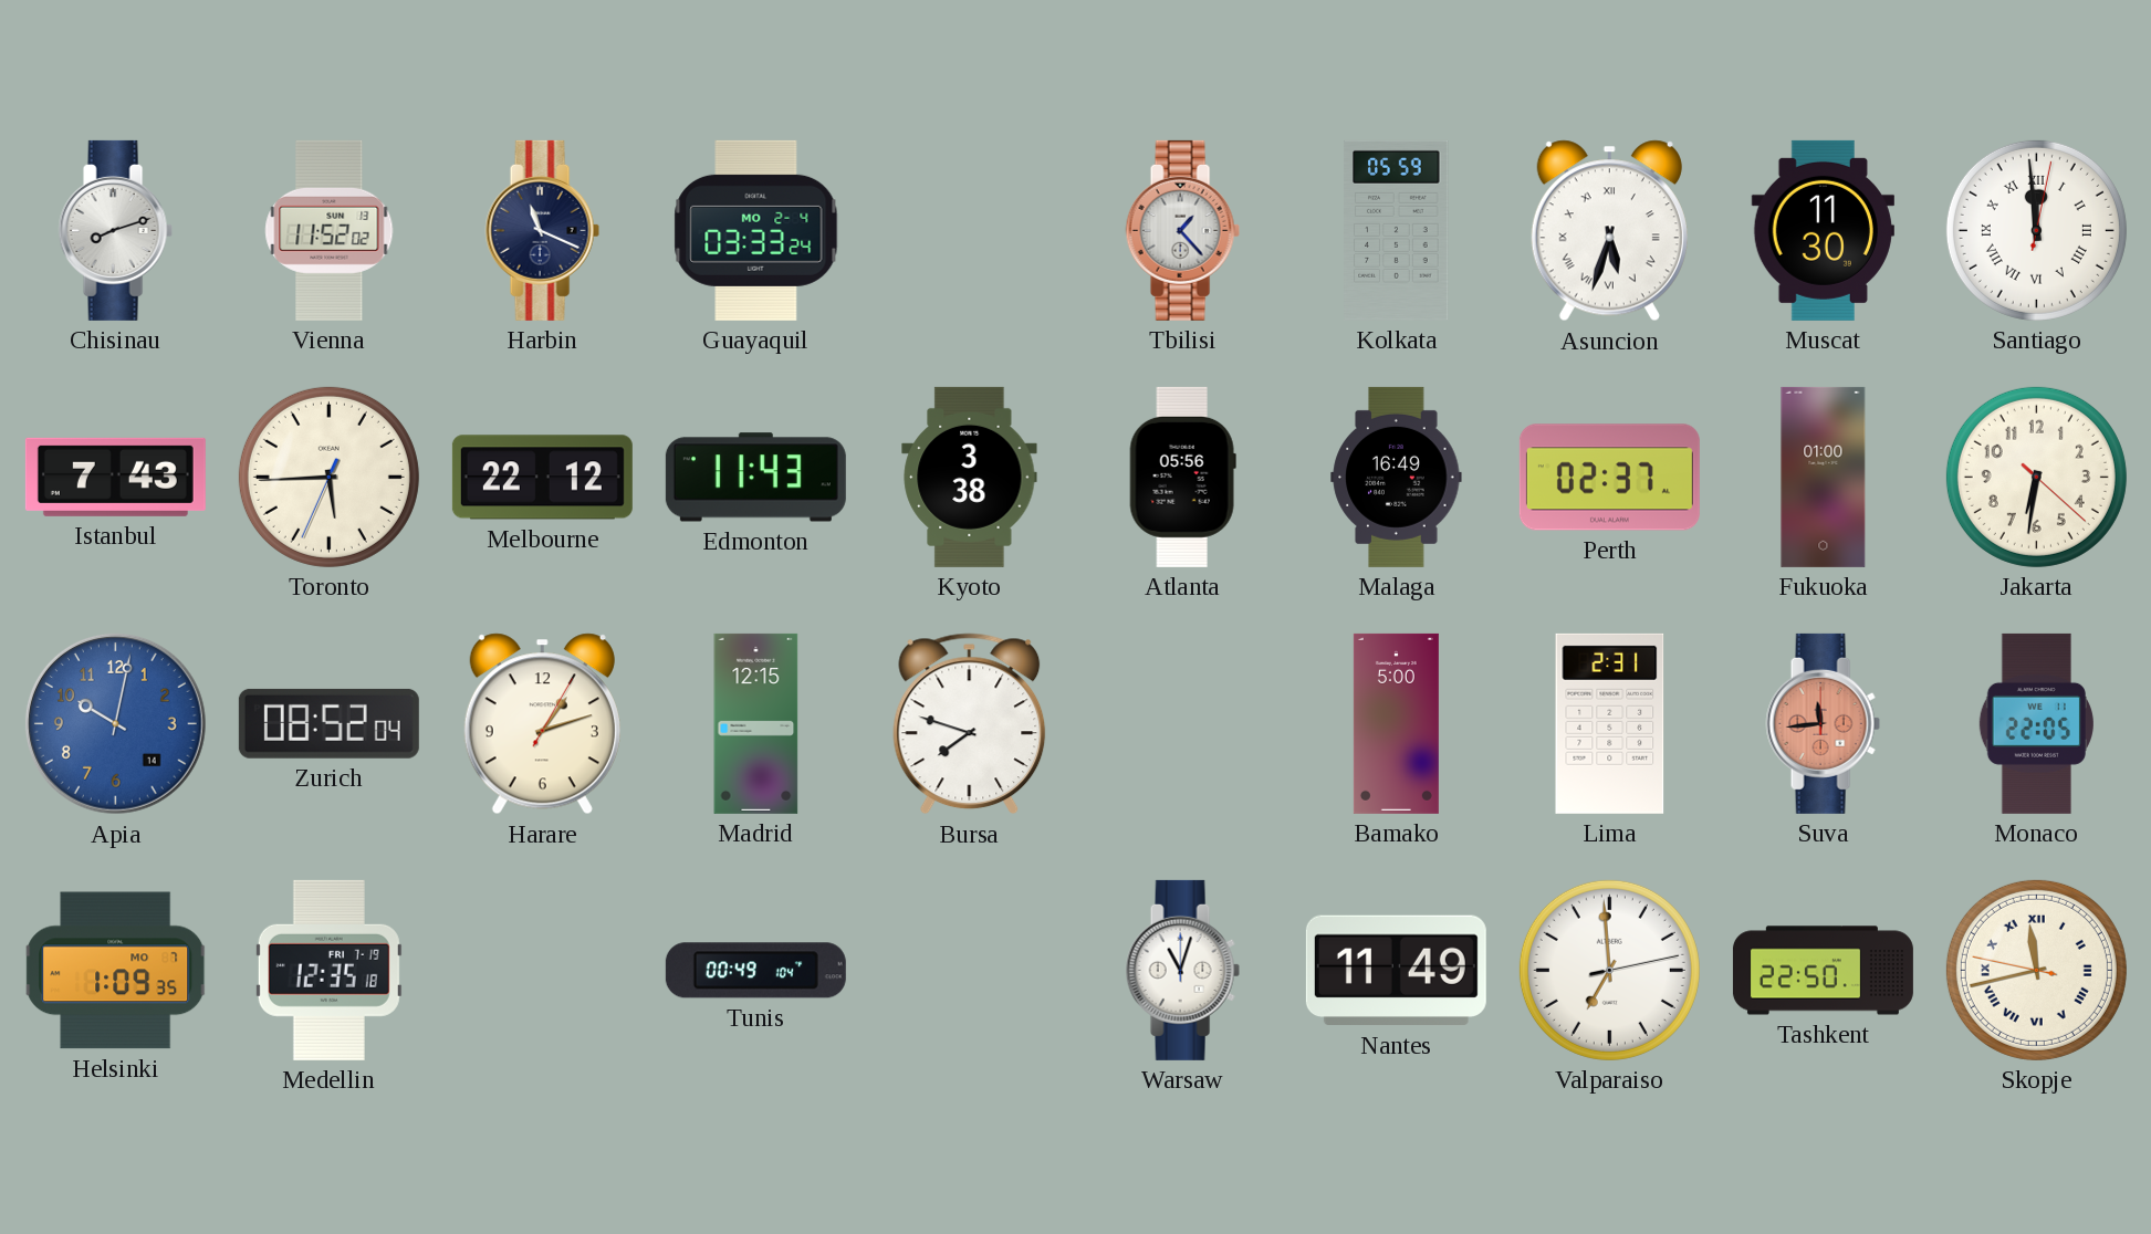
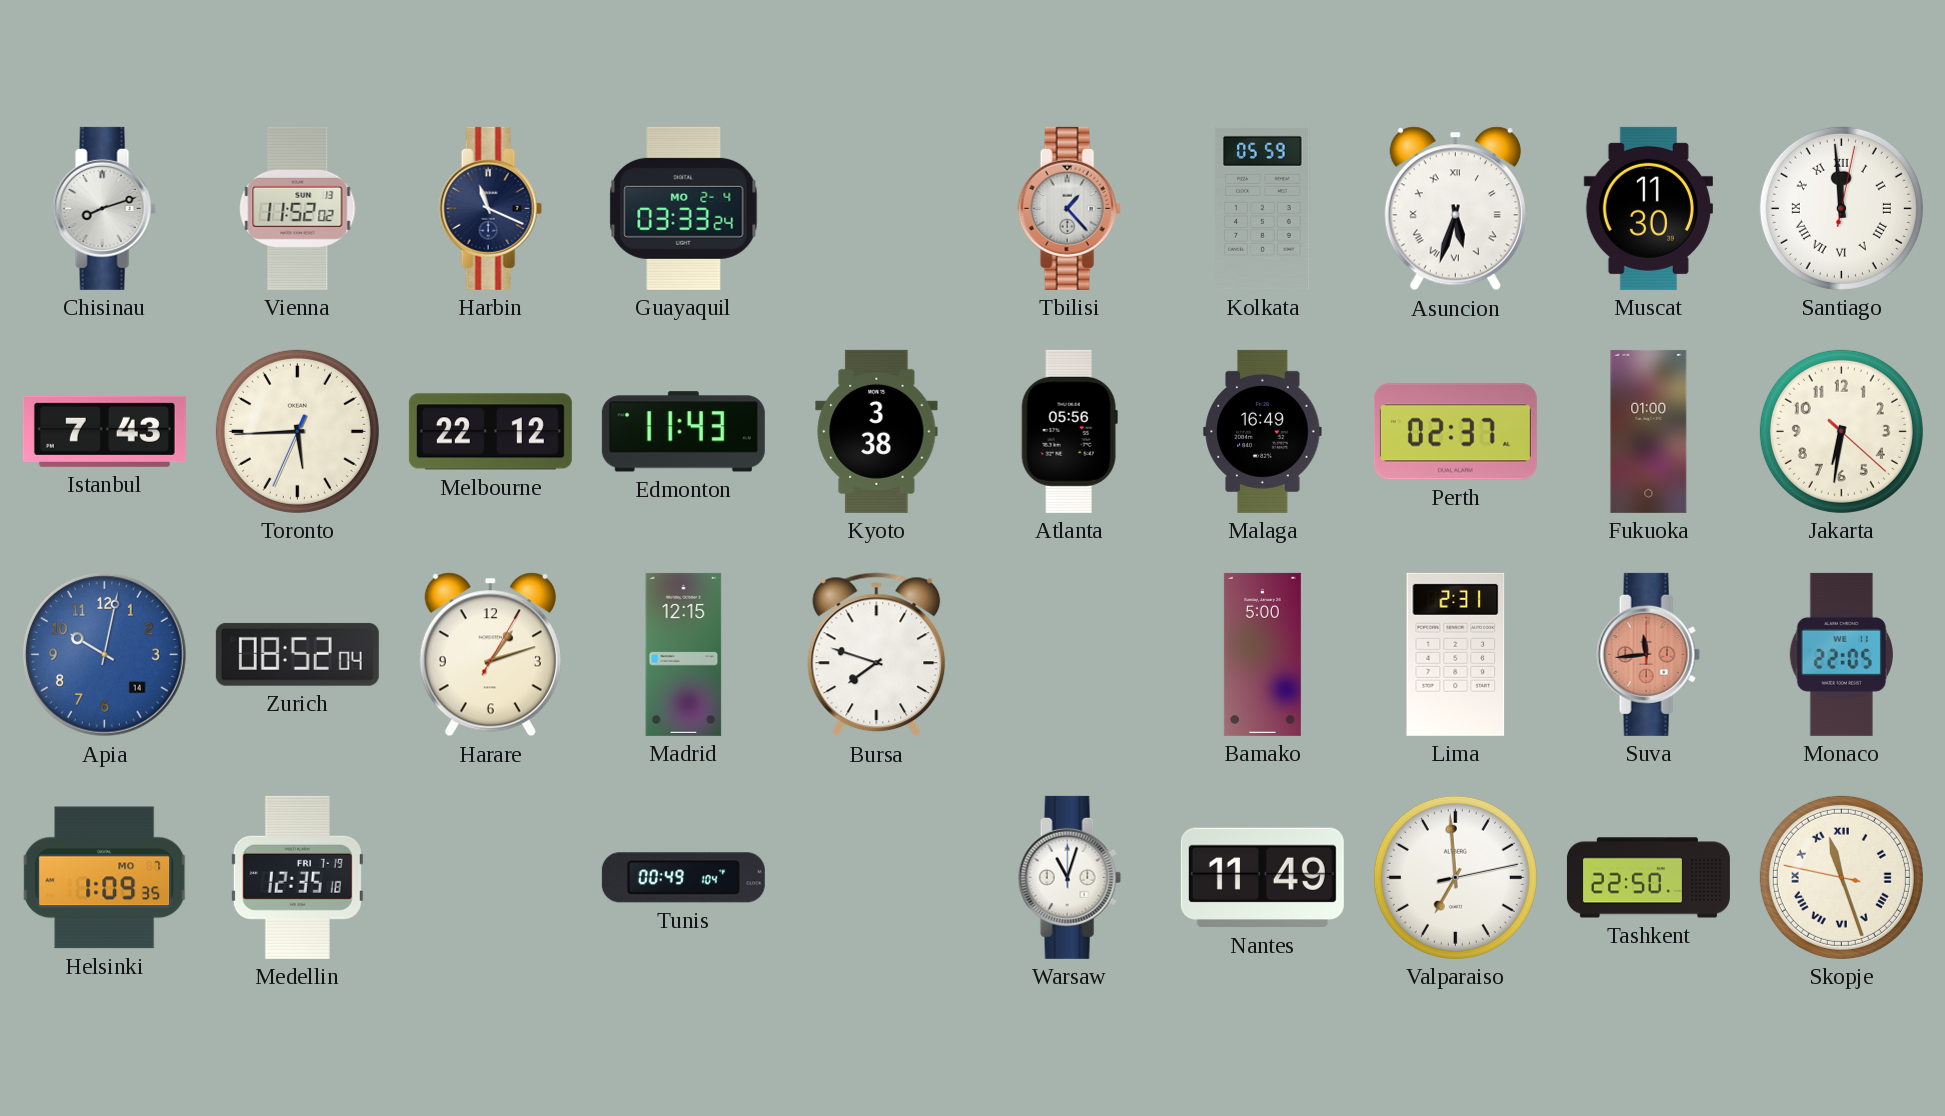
Skopje: 11:42 -> 11:26
